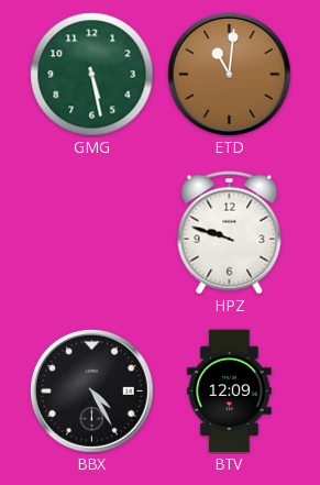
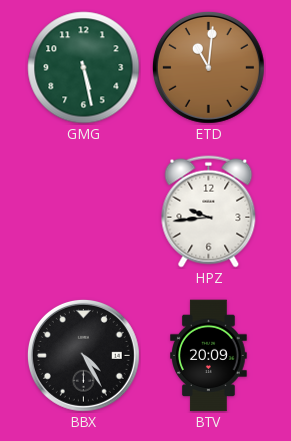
HPZ: 9:48 -> 9:44
BTV: 12:09 -> 20:09
